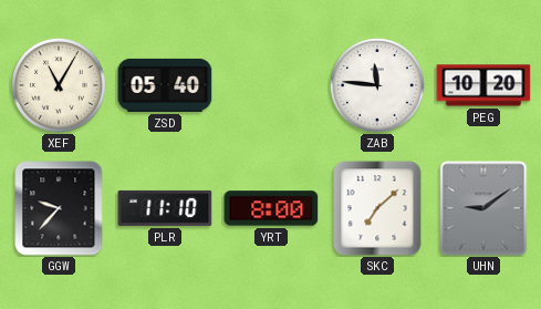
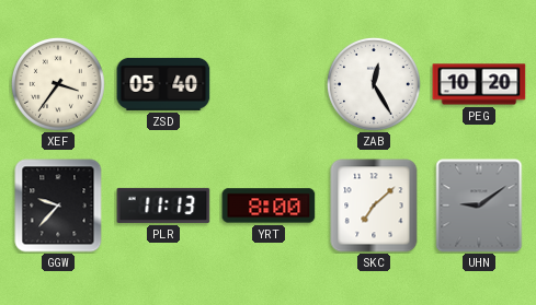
XEF: 11:05 -> 3:36
ZAB: 11:46 -> 12:25
PLR: 11:10 -> 11:13
